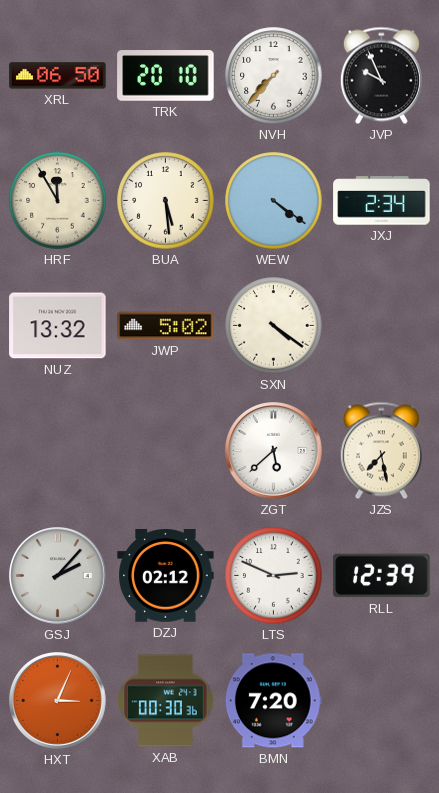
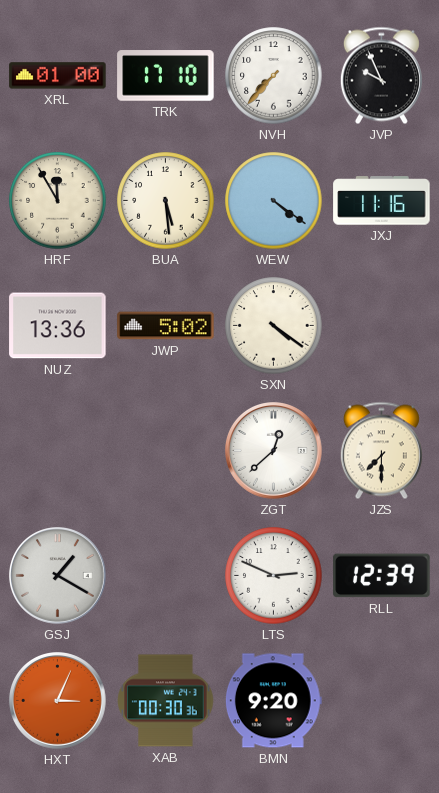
XRL: 06:50 -> 01:00
TRK: 20:10 -> 17:10
JXJ: 2:34 -> 11:16
NUZ: 13:32 -> 13:36
ZGT: 5:38 -> 12:38
JZS: 7:28 -> 7:30
GSJ: 2:07 -> 1:20
DZJ: 02:12 -> none
BMN: 7:20 -> 9:20
